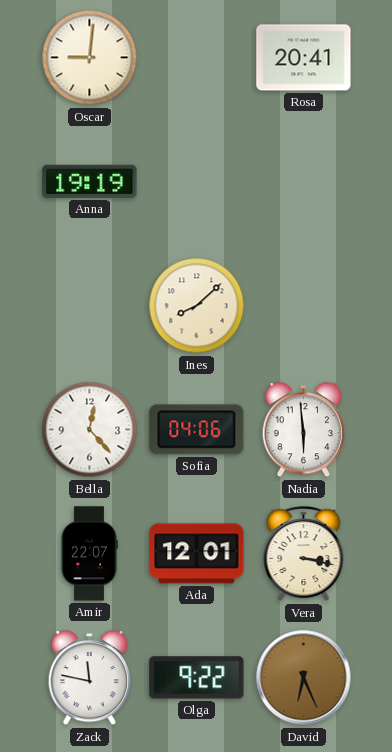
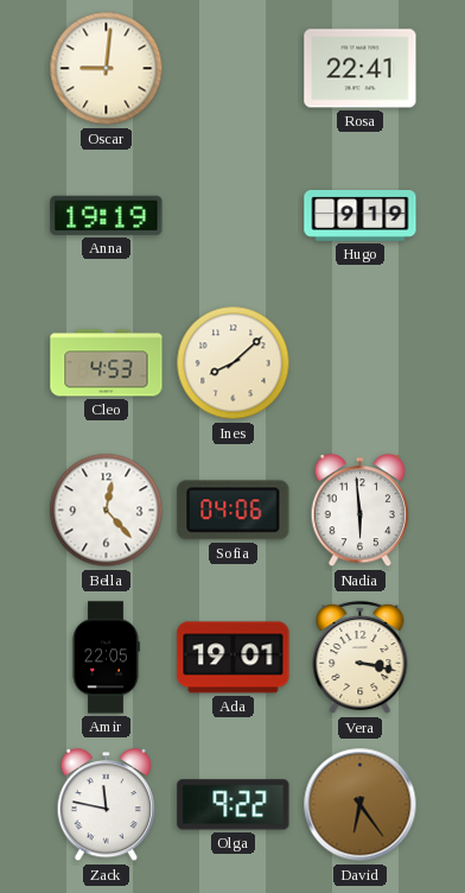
Rosa: 20:41 -> 22:41
Hugo: none -> 9:19
Cleo: none -> 4:53
Amir: 22:07 -> 22:05
Ada: 12:01 -> 19:01
David: 6:26 -> 6:24
